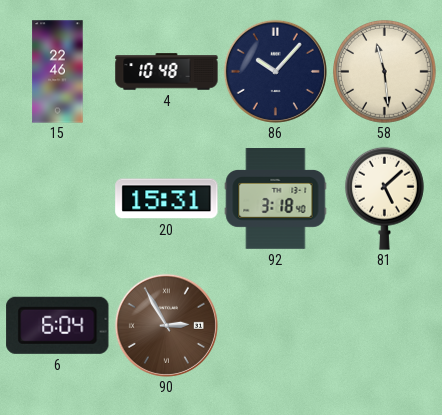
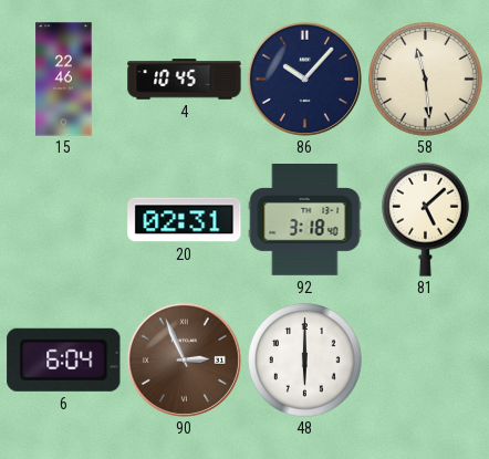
4: 10:48 -> 10:45
20: 15:31 -> 02:31
90: 2:55 -> 2:56
48: none -> 6:00
